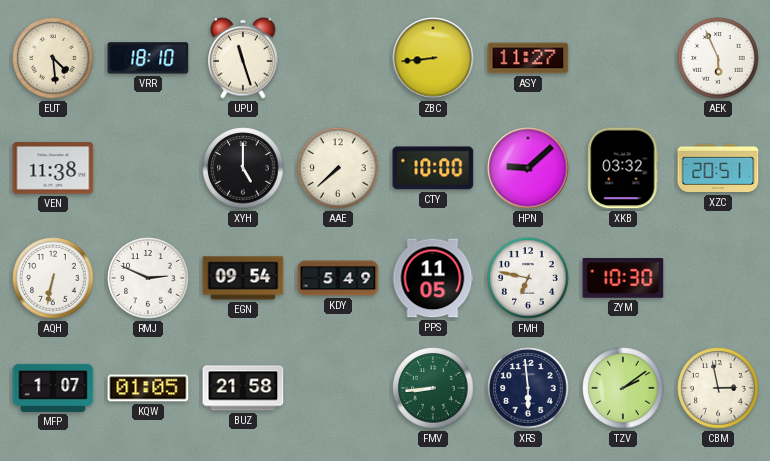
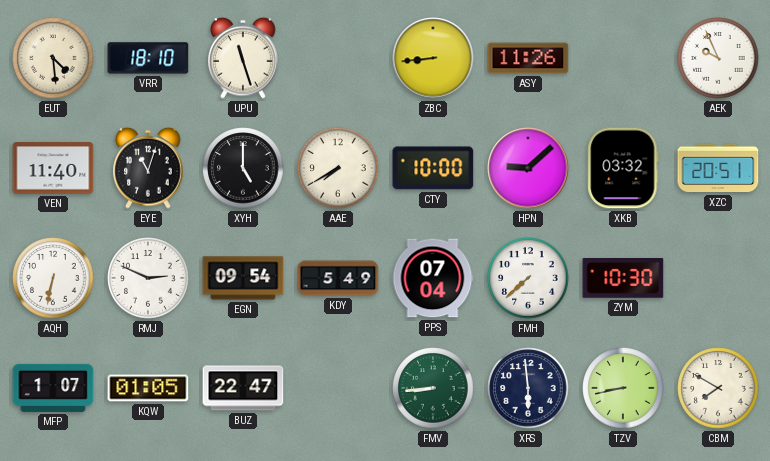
ASY: 11:27 -> 11:26
AEK: 5:56 -> 9:56
VEN: 11:38 -> 11:40
EYE: none -> 11:03
AAE: 7:38 -> 7:40
PPS: 11:05 -> 07:04
FMH: 6:47 -> 7:38
BUZ: 21:58 -> 22:47
TZV: 2:09 -> 8:43
CBM: 2:58 -> 7:50
